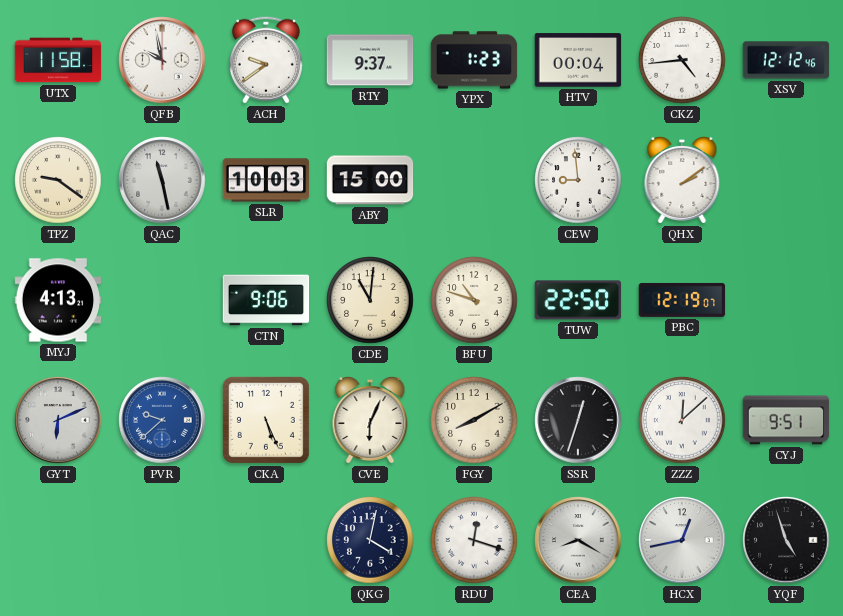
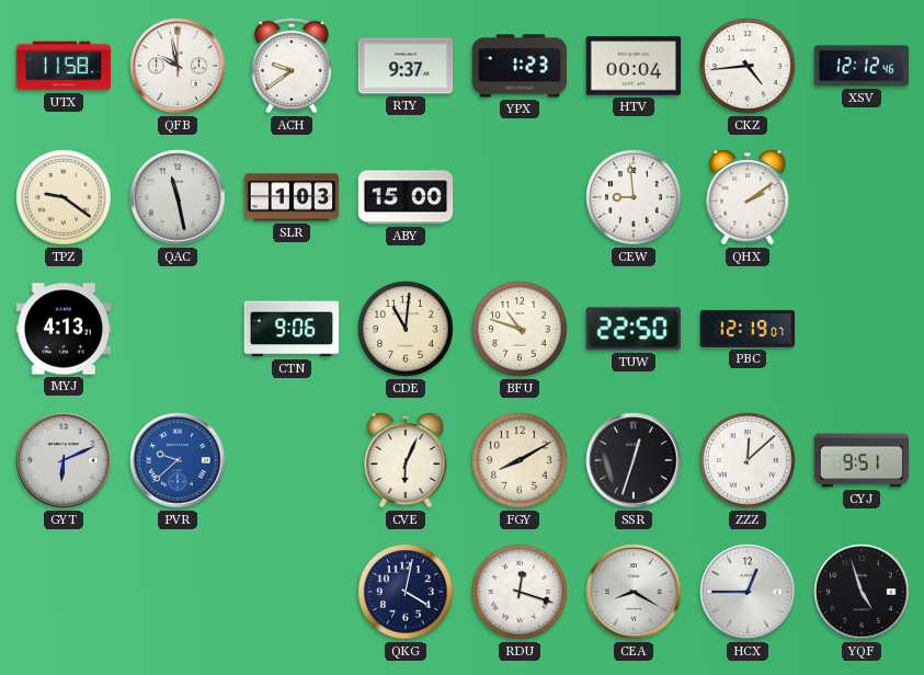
SLR: 10:03 -> 1:03
CKA: 5:26 -> none
HCX: 12:43 -> 12:45
